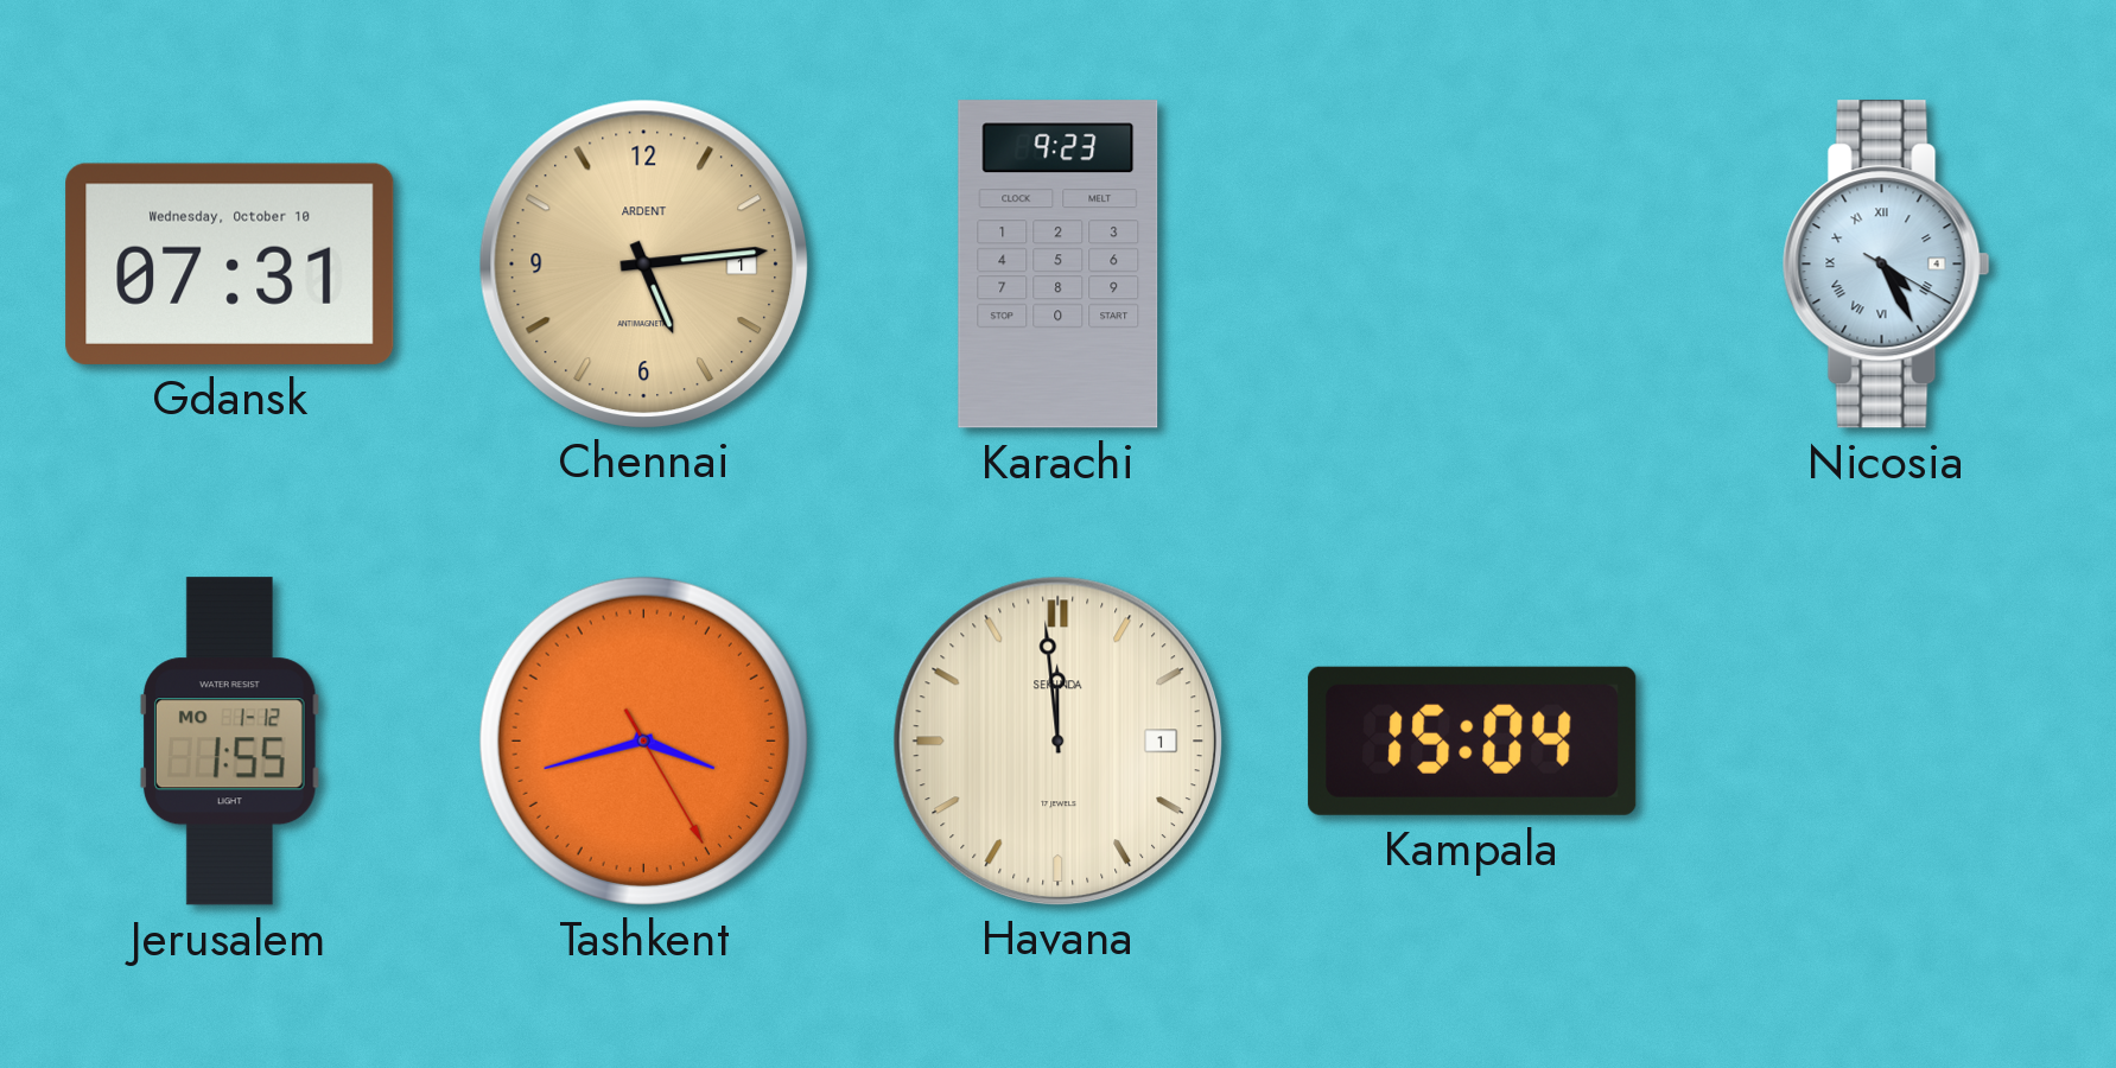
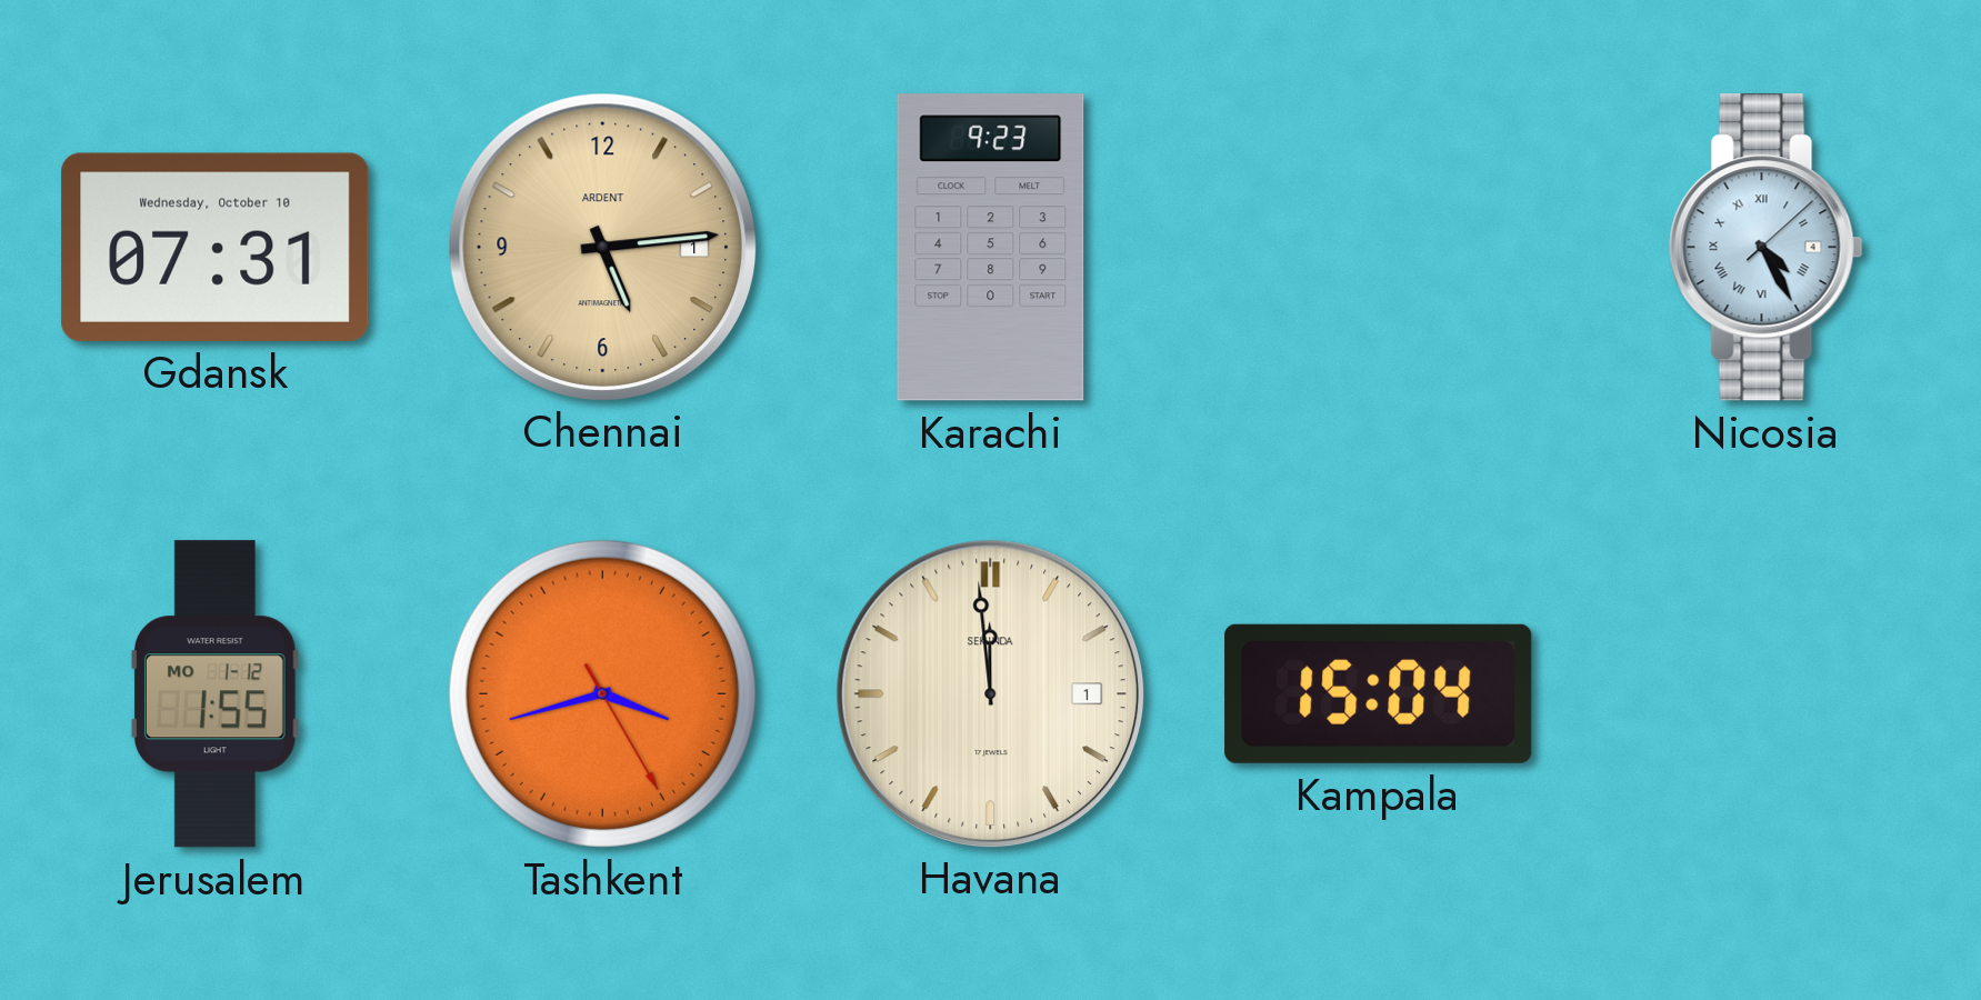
Nicosia: 4:25:20 -> 4:25:08
